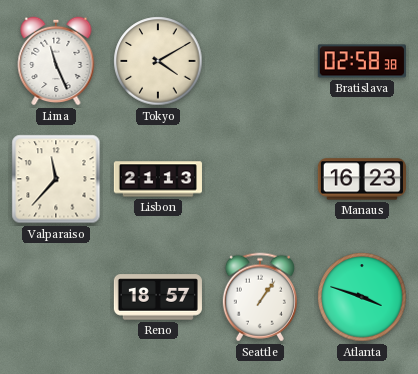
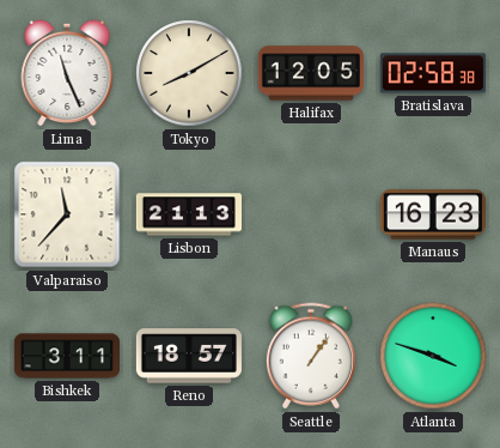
Tokyo: 4:10 -> 8:10
Halifax: none -> 12:05
Bishkek: none -> 3:11
